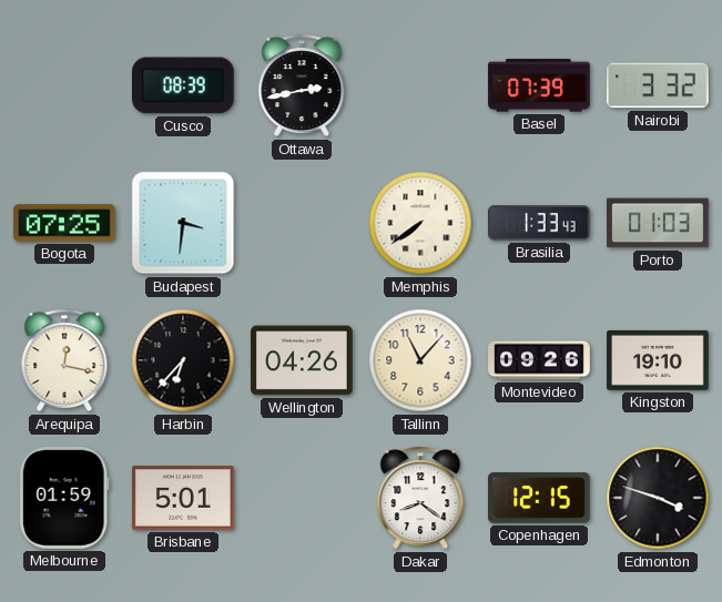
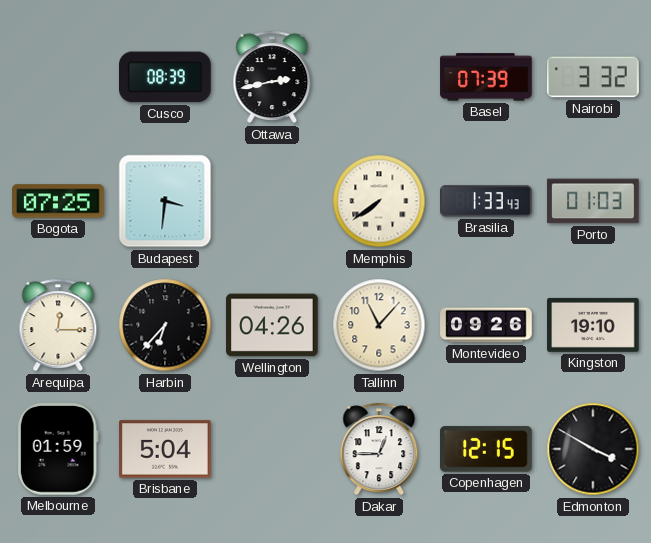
Arequipa: 12:17 -> 12:15
Brisbane: 5:01 -> 5:04
Dakar: 8:21 -> 12:45
Edmonton: 3:48 -> 3:50
